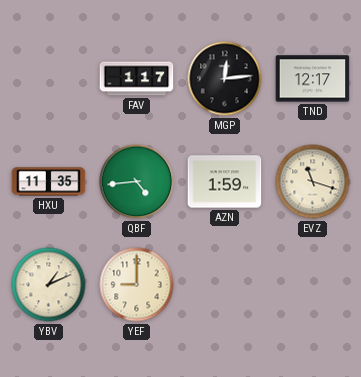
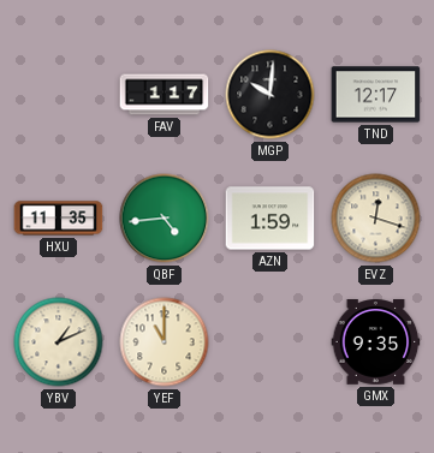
MGP: 12:14 -> 10:01
EVZ: 11:18 -> 12:18
YEF: 9:00 -> 11:00
GMX: none -> 9:35
